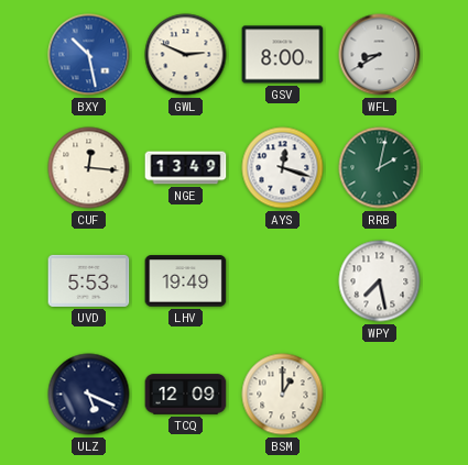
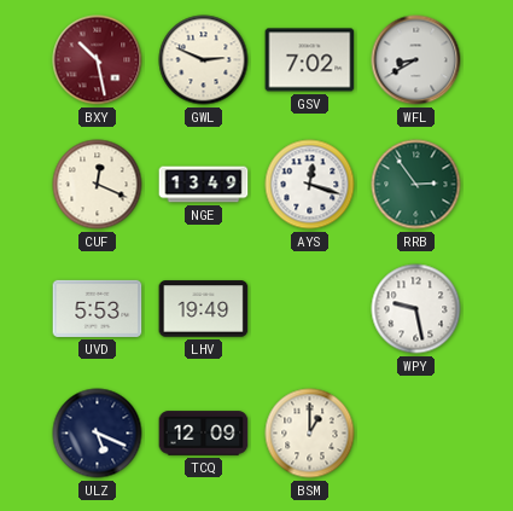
BXY dial: blue -> burgundy
GSV: 8:00 -> 7:02
CUF: 12:16 -> 12:19
RRB: 2:02 -> 2:54
WPY: 7:28 -> 9:28
